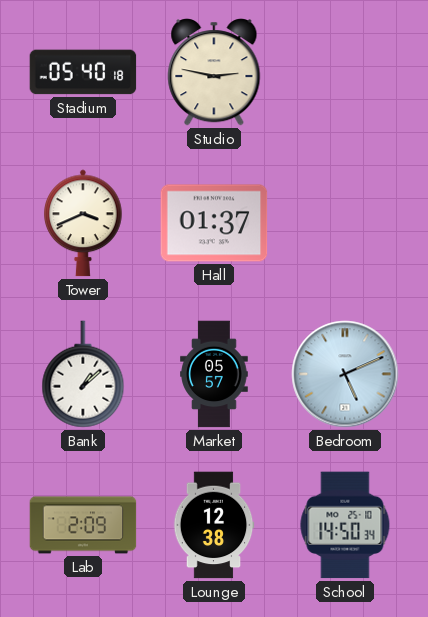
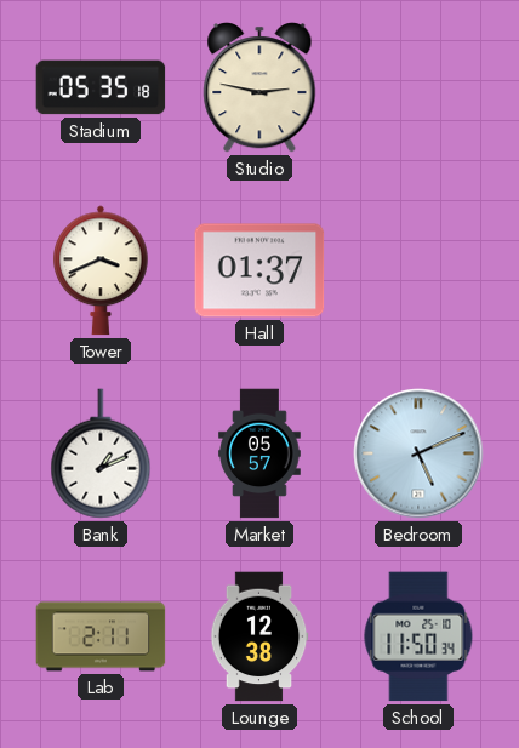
Stadium: 05:40 -> 05:35
Bank: 1:08 -> 1:11
Lab: 2:09 -> 2:11
School: 14:50 -> 11:50
